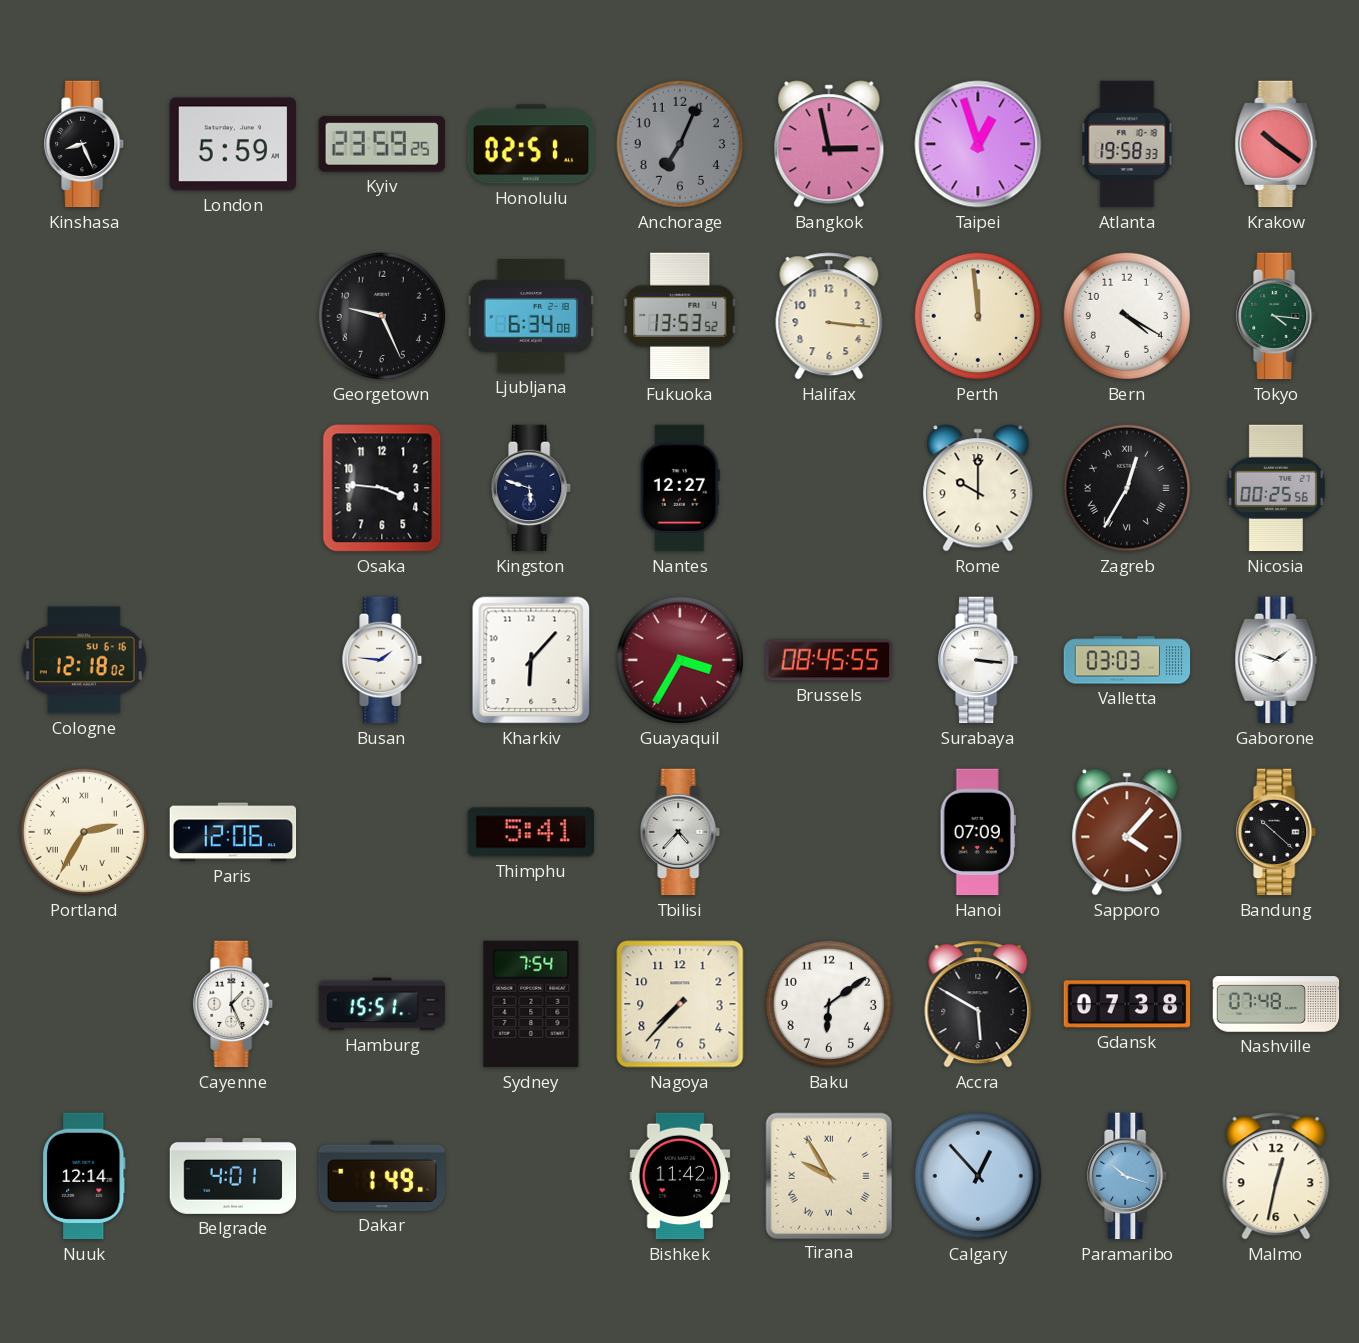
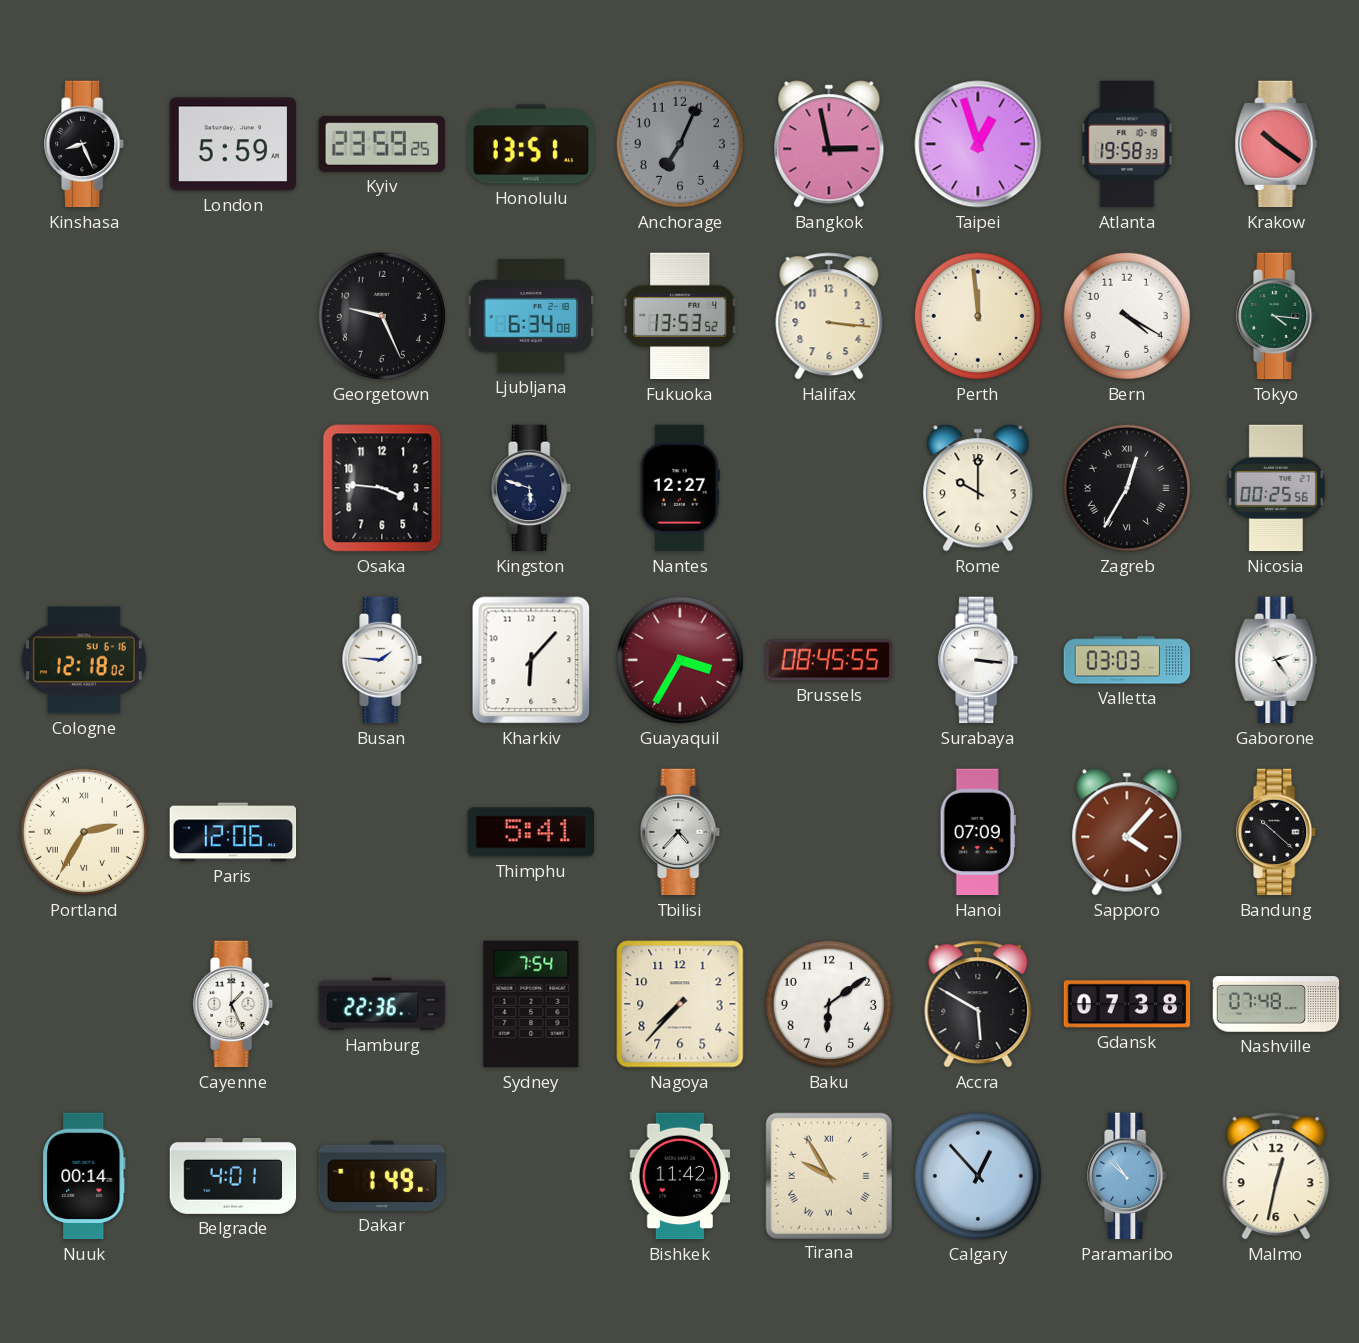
Honolulu: 02:51 -> 13:51
Gaborone: 1:48 -> 2:24
Hamburg: 15:51 -> 22:36
Nuuk: 12:14 -> 00:14
Paramaribo: 10:18 -> 10:52
